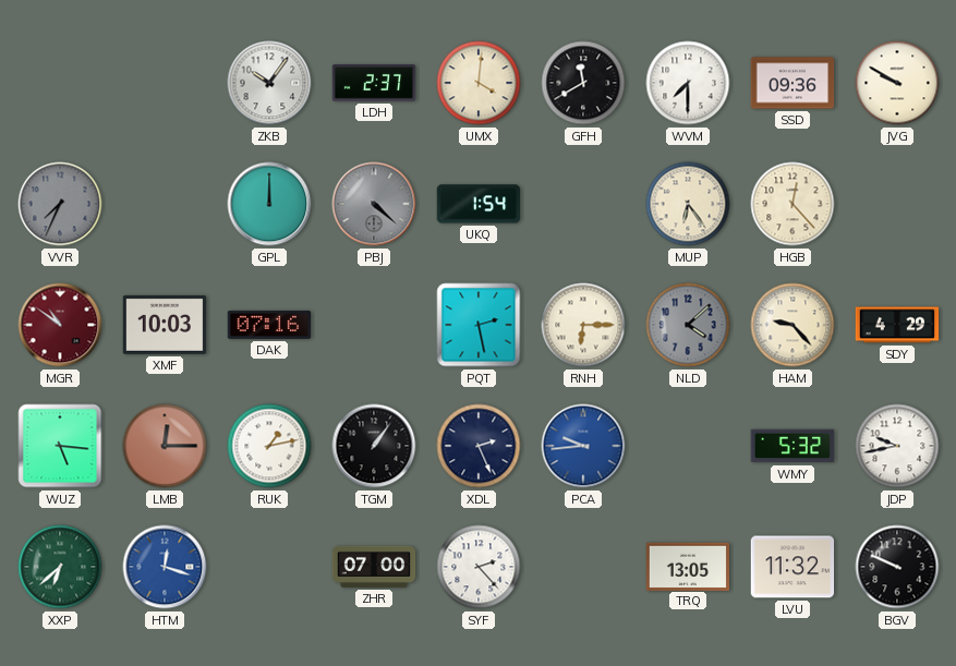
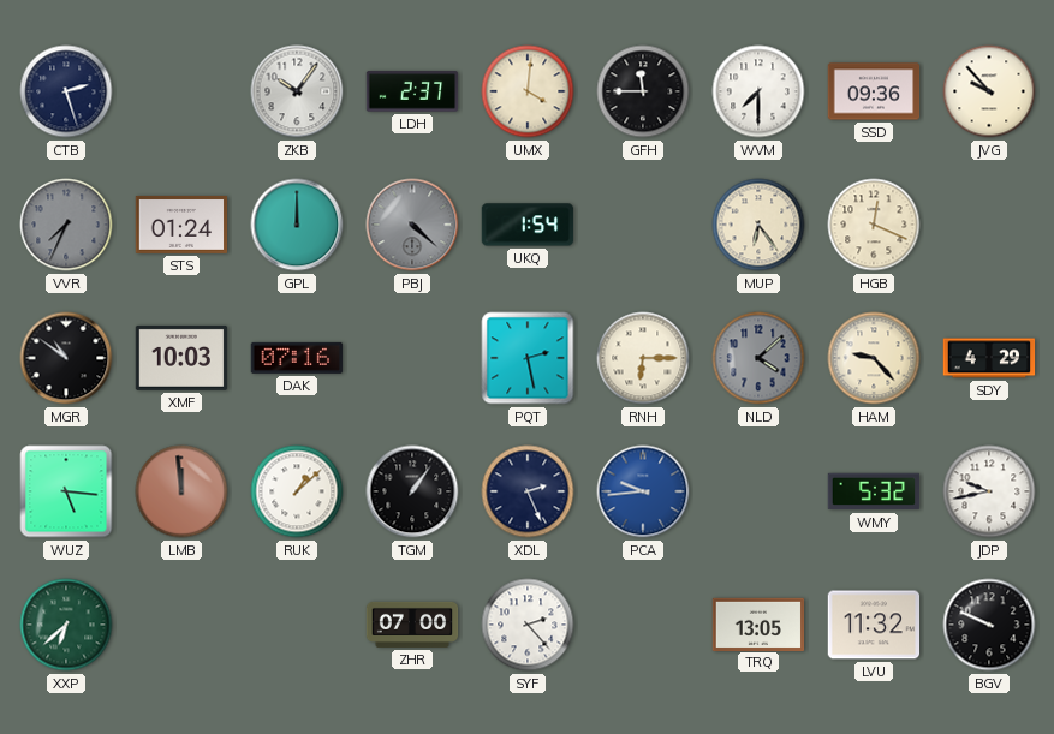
CTB: none -> 2:27
GFH: 11:40 -> 11:45
JVG: 9:50 -> 9:53
STS: none -> 01:24
HGB: 12:23 -> 12:19
MGR dial: burgundy -> black
LMB: 12:15 -> 11:59
RUK: 1:13 -> 1:08
HTM: 12:18 -> none
